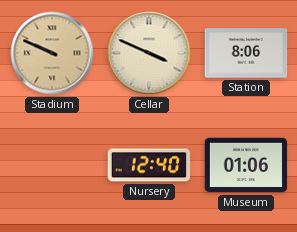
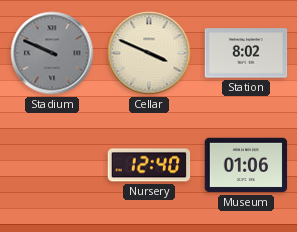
Stadium dial: champagne -> grey
Station: 8:06 -> 8:02
